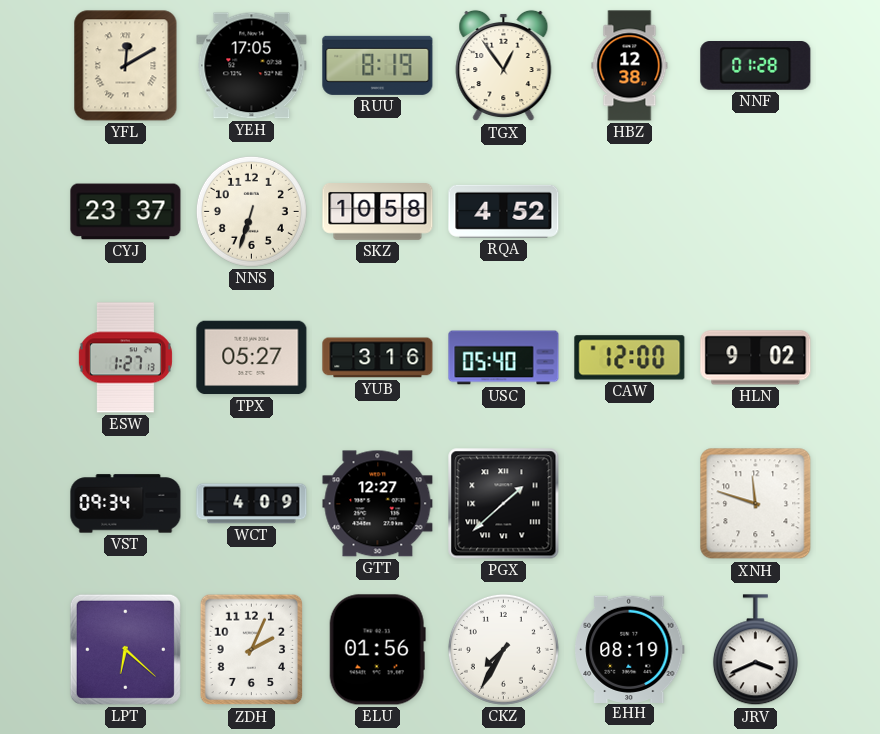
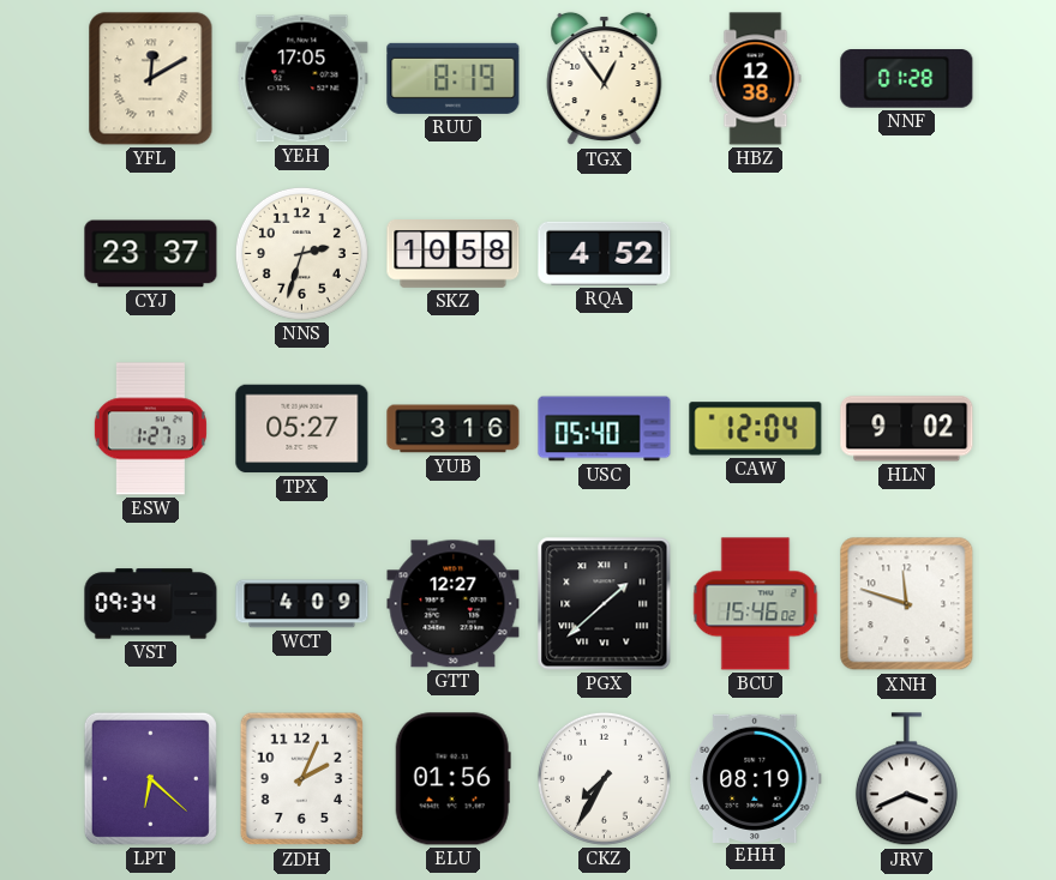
NNS: 6:33 -> 2:33
CAW: 12:00 -> 12:04
BCU: none -> 15:46
